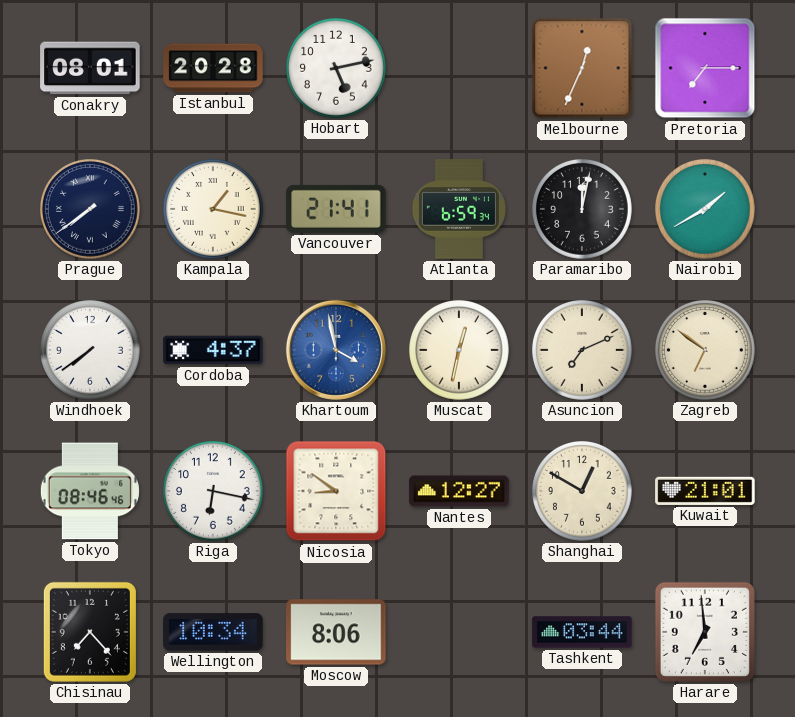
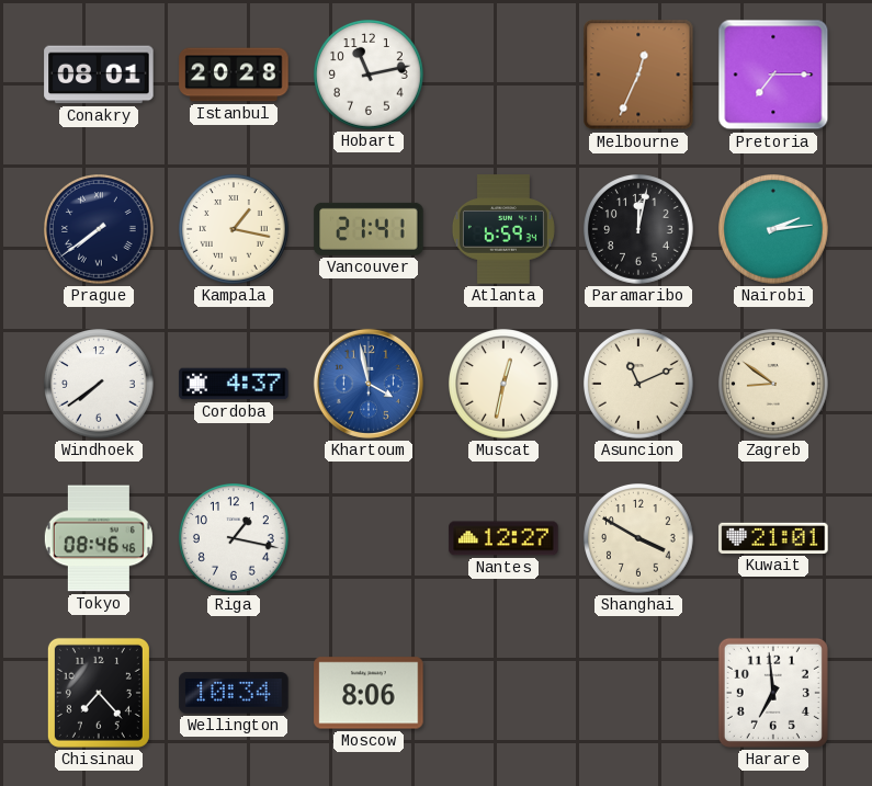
Hobart: 5:13 -> 11:13
Nairobi: 1:40 -> 2:14
Asuncion: 7:11 -> 11:11
Zagreb: 6:51 -> 8:51
Riga: 6:17 -> 1:17
Nicosia: 8:51 -> none
Shanghai: 12:50 -> 3:50
Tashkent: 03:44 -> none
